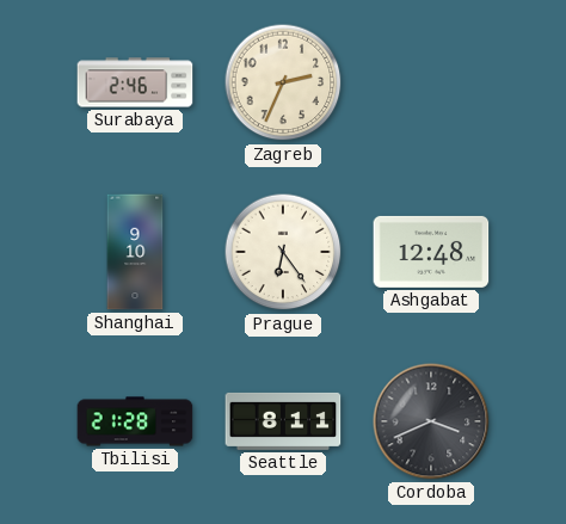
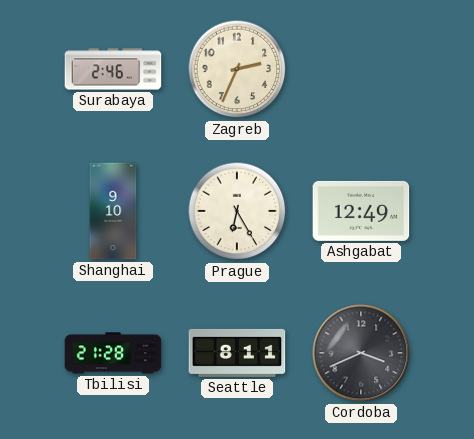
Prague: 6:24 -> 6:25
Ashgabat: 12:48 -> 12:49
